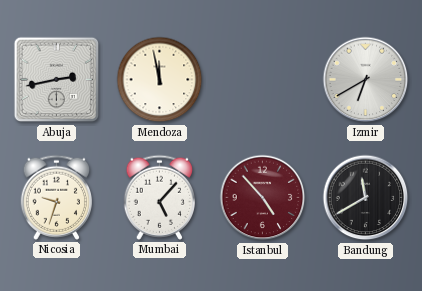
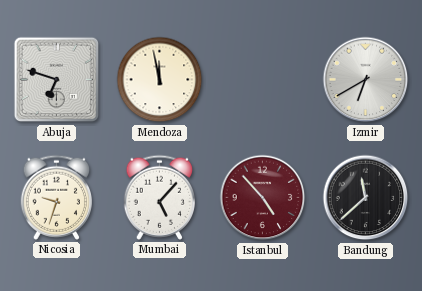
Abuja: 2:43 -> 6:48
Bandung: 11:40 -> 11:38
